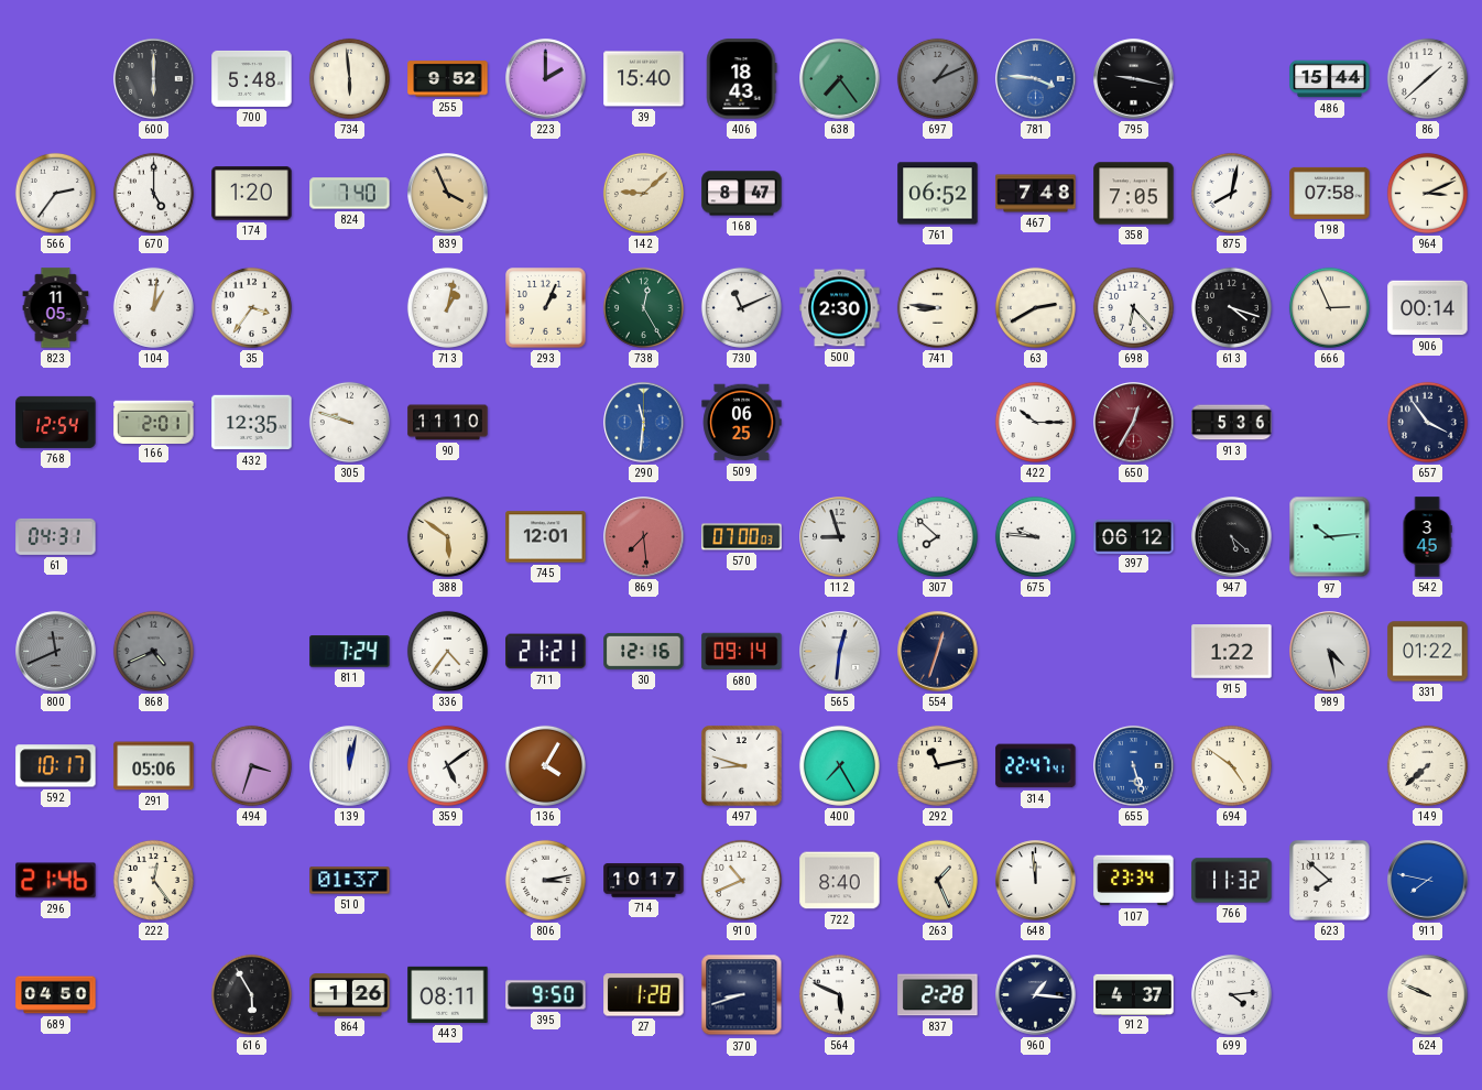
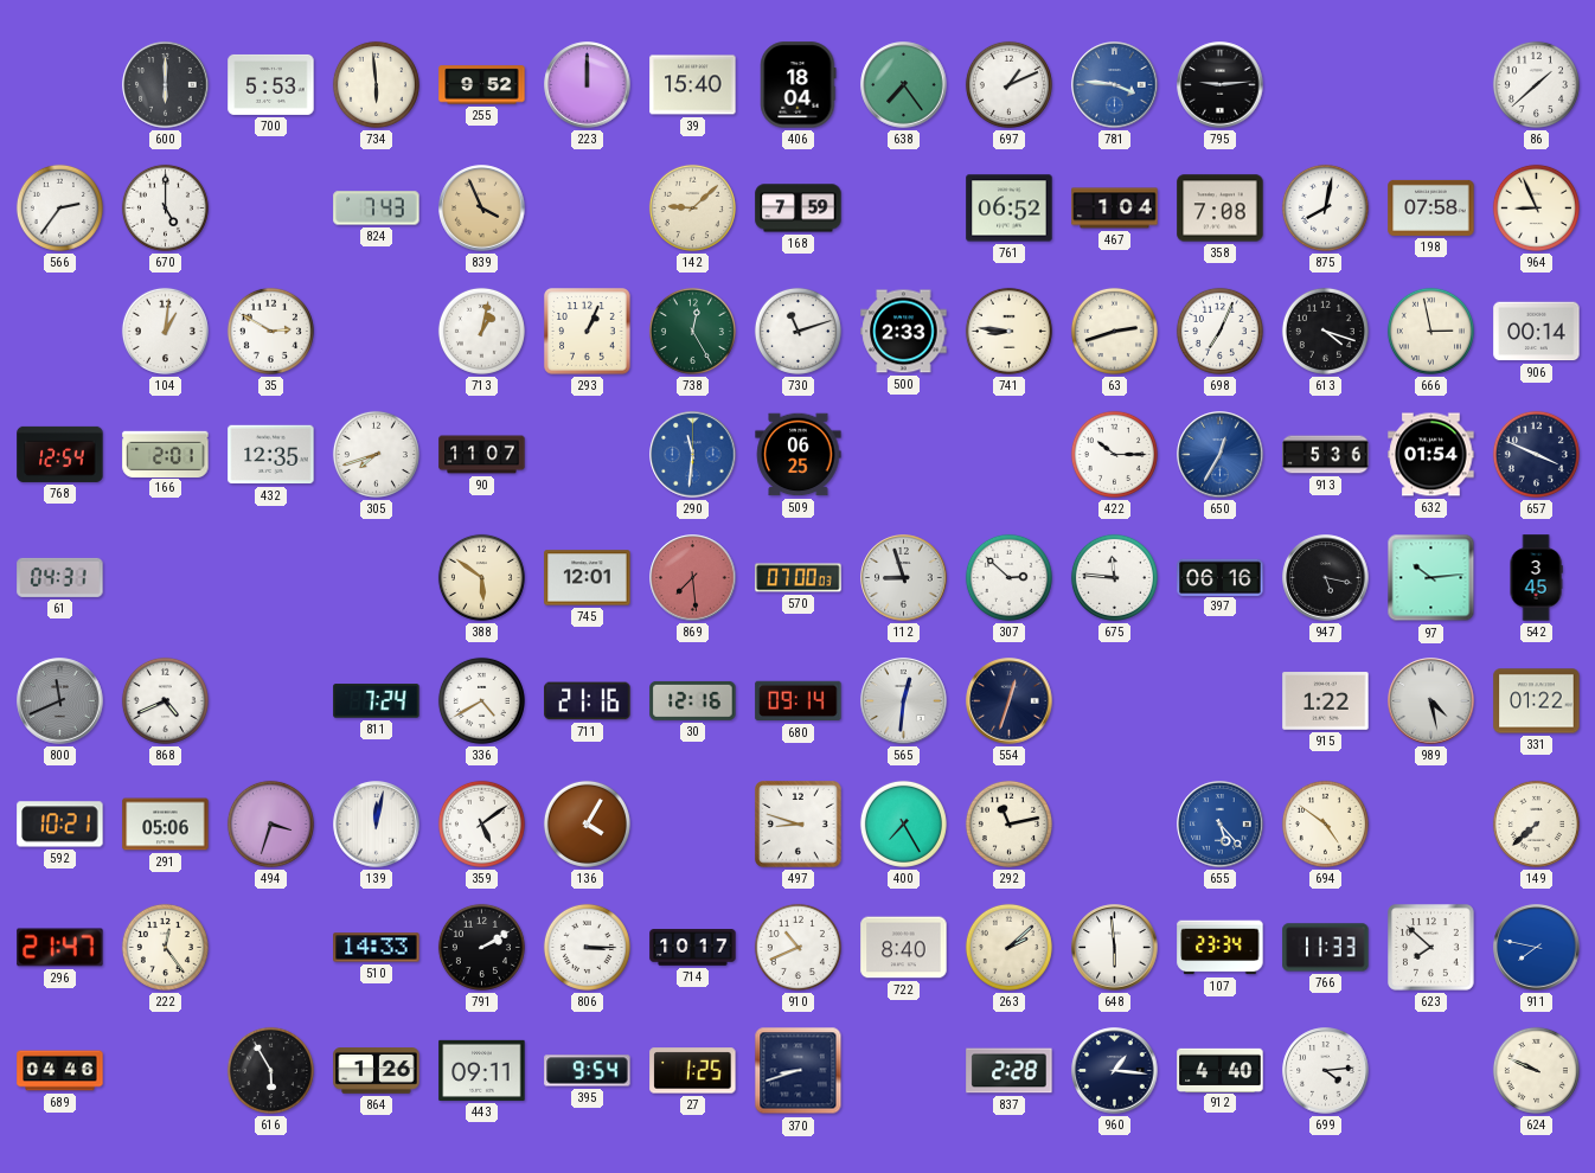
700: 5:48 -> 5:53
223: 2:00 -> 12:00
406: 18:43 -> 18:04
697 dial: grey -> white
795: 9:17 -> 9:14
486: 15:44 -> none
174: 1:20 -> none
824: 7:40 -> 7:43
168: 8:47 -> 7:59
467: 7:48 -> 1:04
358: 7:05 -> 7:08
964: 3:11 -> 8:56
823: 11:05 -> none
35: 3:36 -> 2:50
730: 11:11 -> 11:12
500: 2:30 -> 2:33
63: 2:40 -> 2:42
698: 6:23 -> 7:04
666: 2:56 -> 2:58
305: 9:48 -> 7:42
90: 11:10 -> 11:07
650 dial: burgundy -> blue
632: none -> 01:54
657: 3:54 -> 3:49
307: 7:52 -> 2:52
675: 9:46 -> 11:46
397: 06:12 -> 06:16
947: 5:22 -> 5:17
868 dial: grey -> white
336: 4:36 -> 4:40
711: 21:21 -> 21:16
592: 10:17 -> 10:21
314: 22:47 -> none
655: 5:27 -> 5:23
296: 21:46 -> 21:47
510: 01:37 -> 14:33
791: none -> 2:10
806: 3:13 -> 3:15
263: 1:26 -> 2:08
648: 11:59 -> 5:59
766: 11:32 -> 11:33
689: 04:50 -> 04:46
443: 08:11 -> 09:11
395: 9:50 -> 9:54
27: 1:28 -> 1:25
564: 5:49 -> none
912: 4:37 -> 4:40
